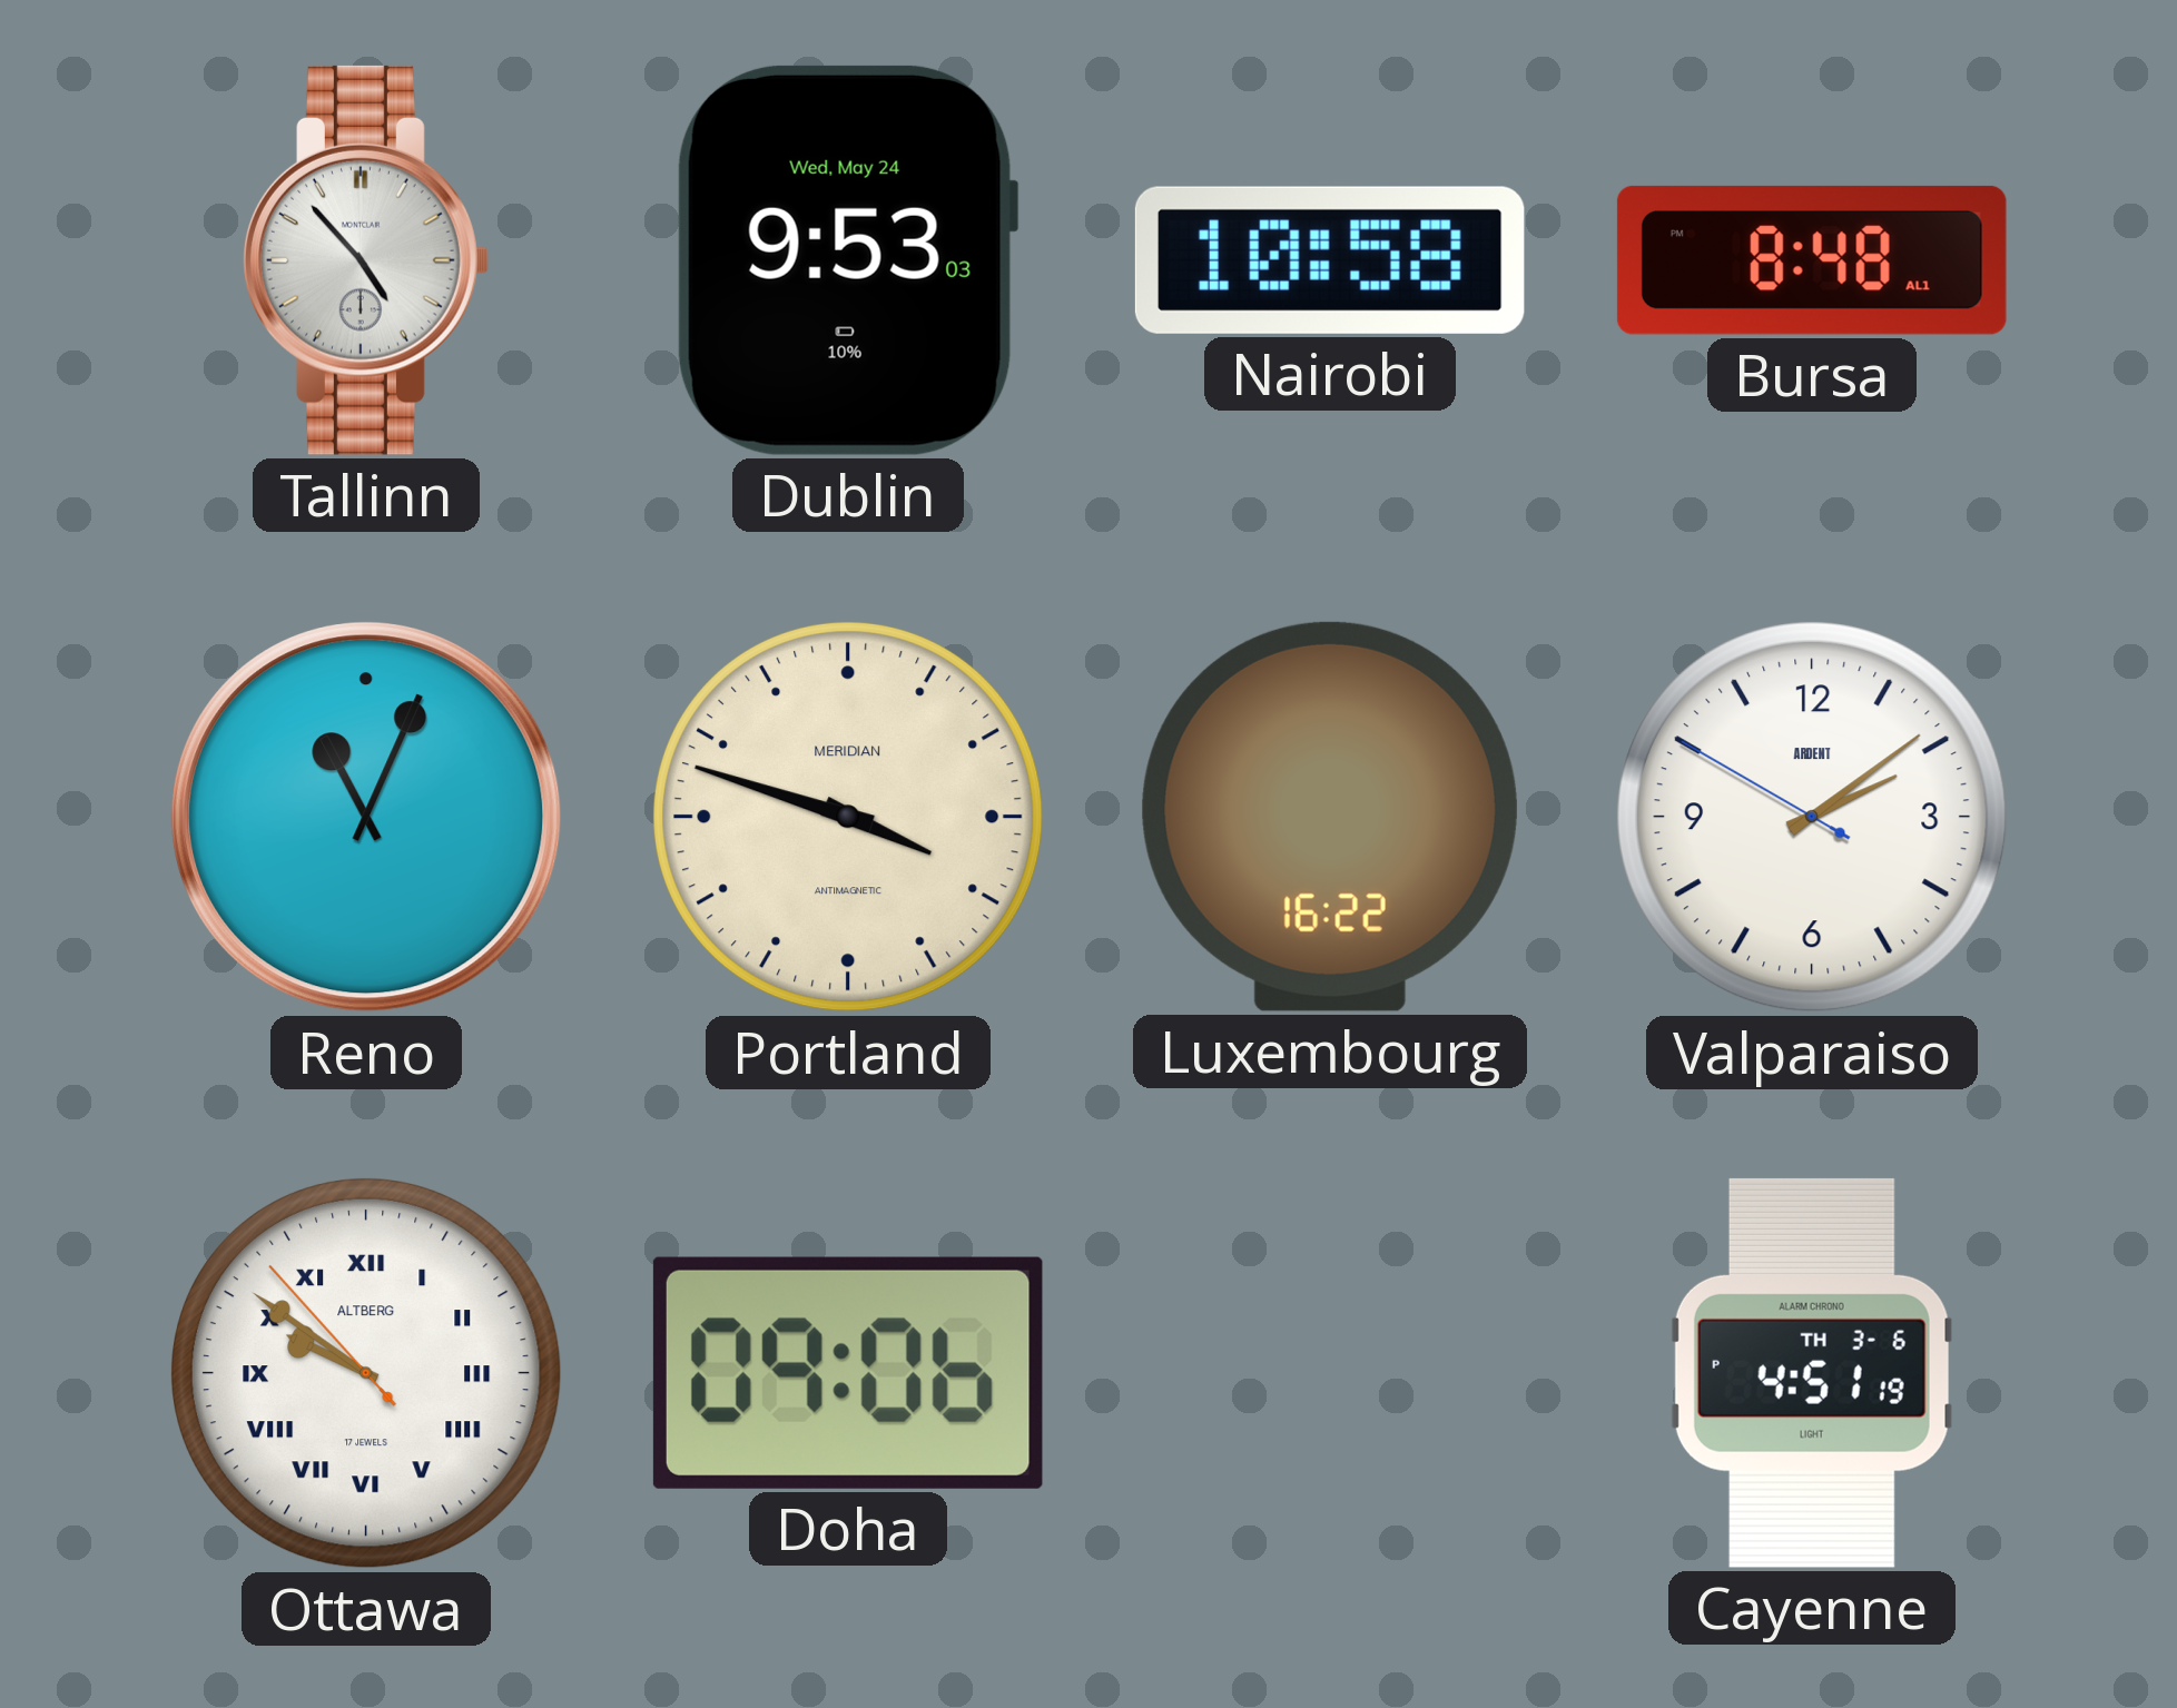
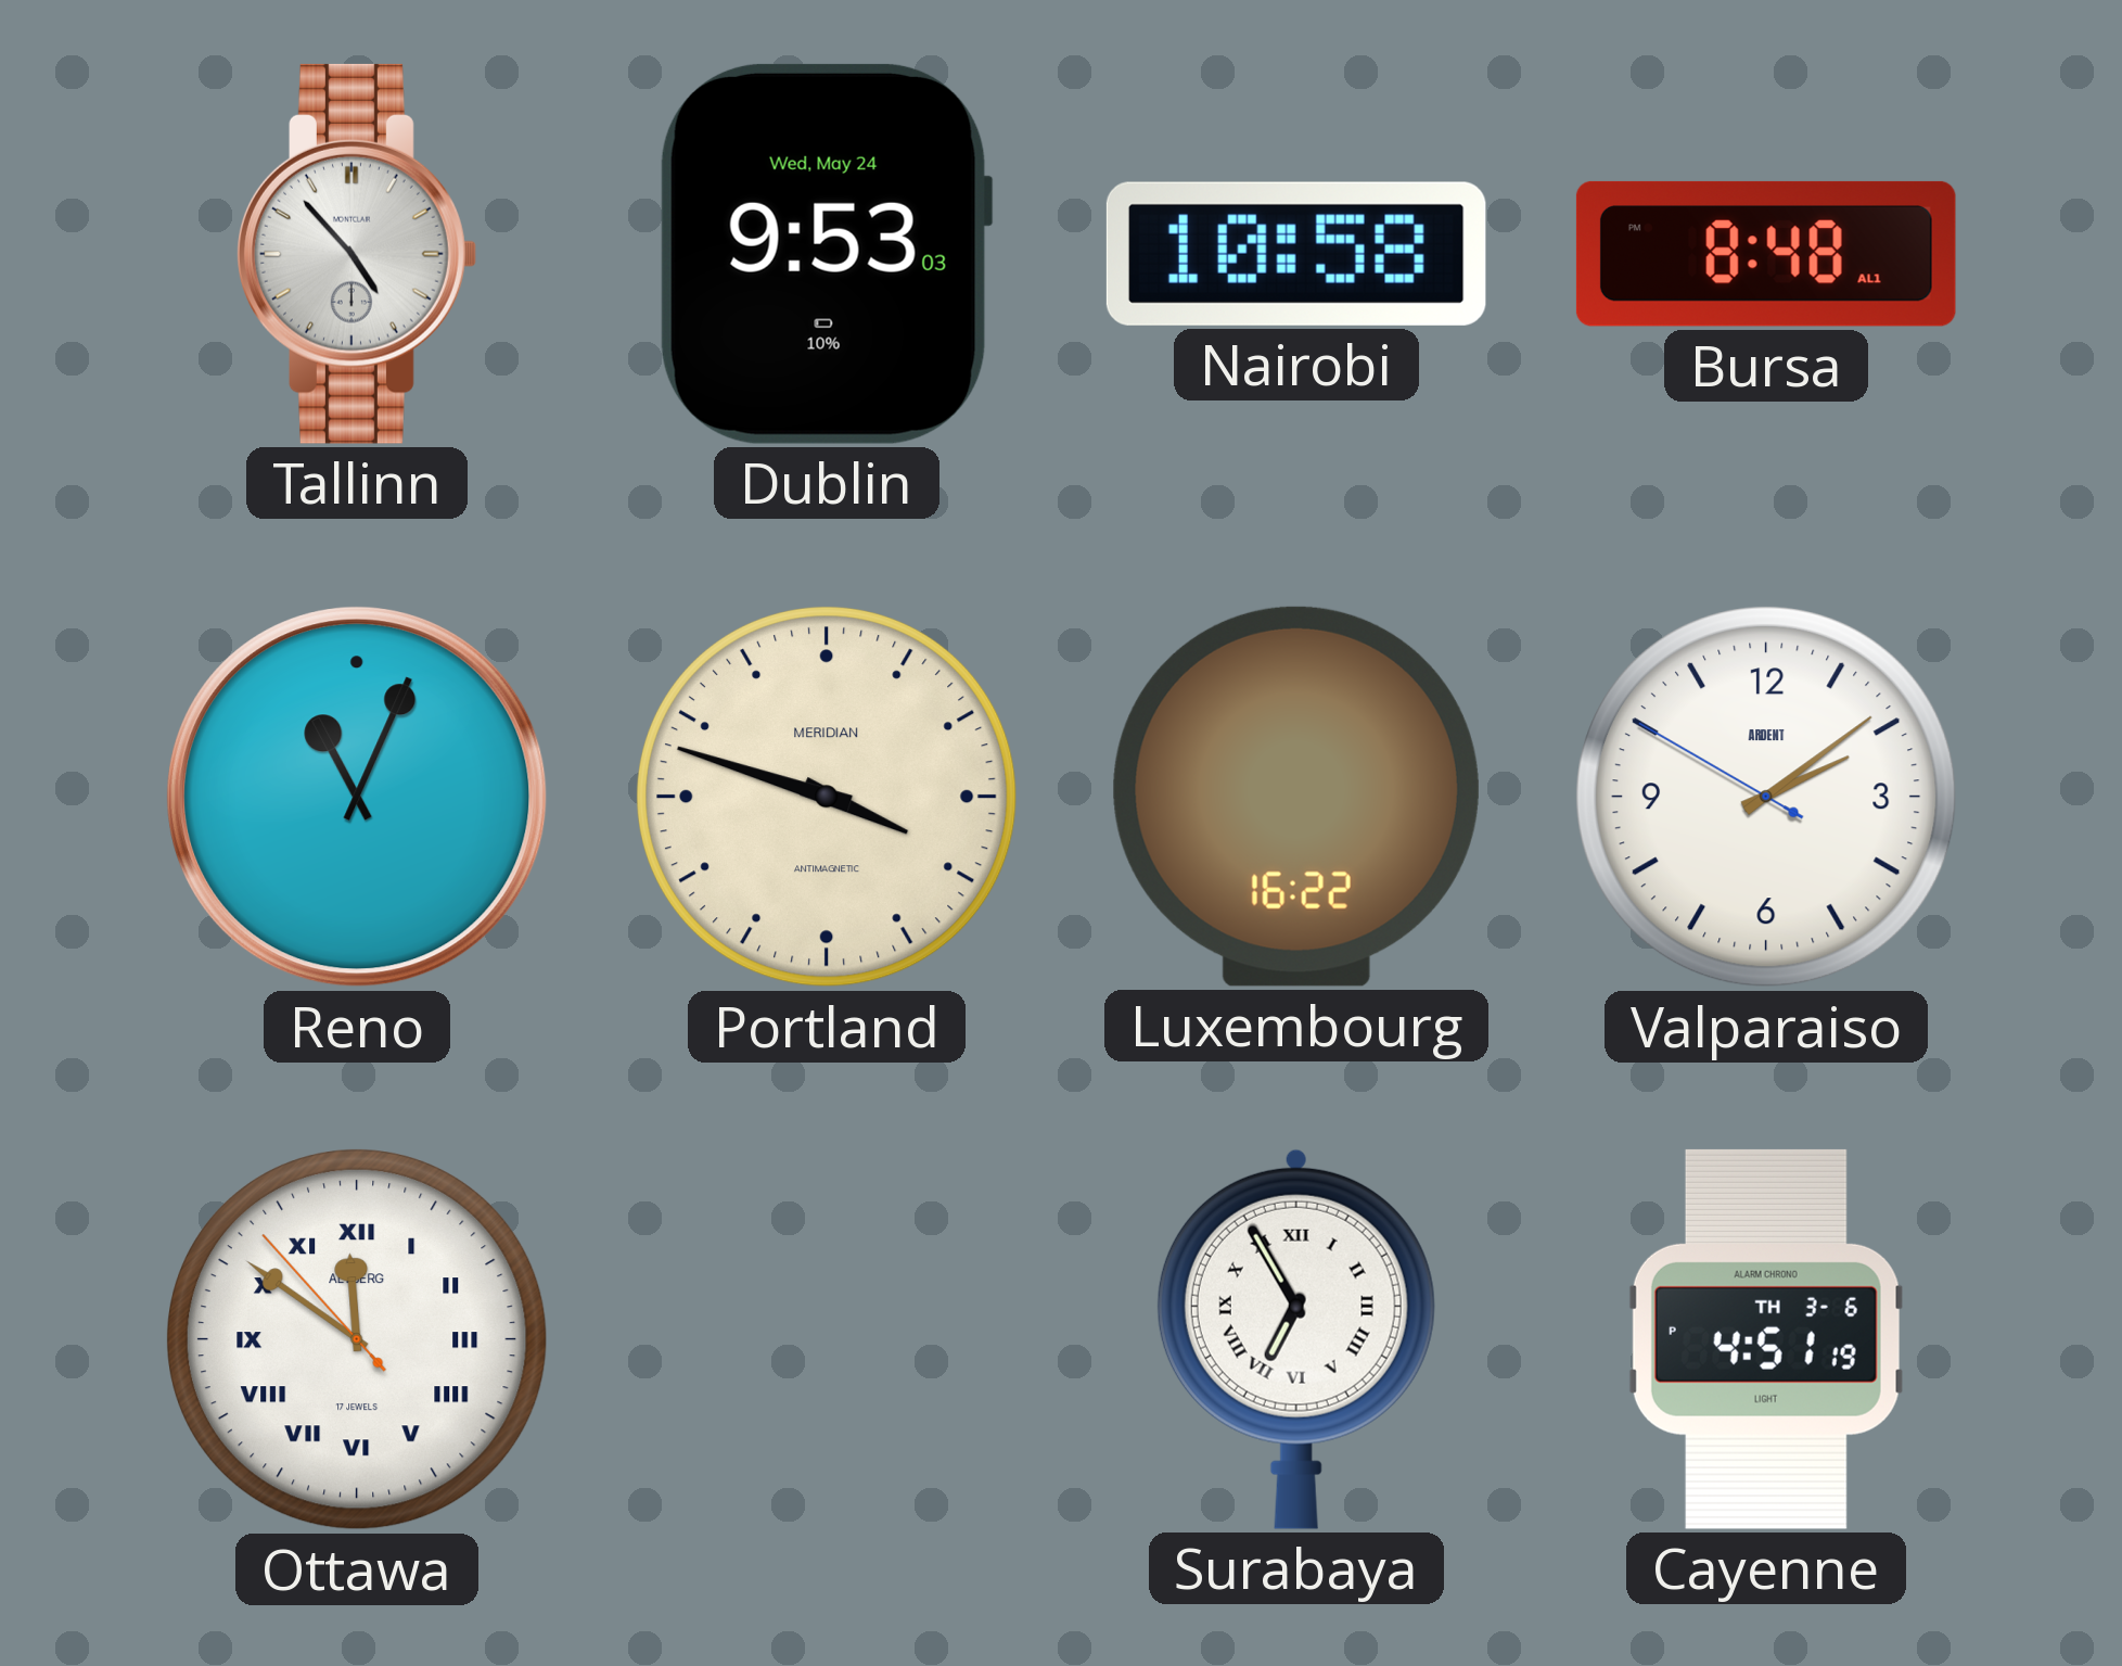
Ottawa: 9:50 -> 11:50
Doha: 09:06 -> none
Surabaya: none -> 6:55
